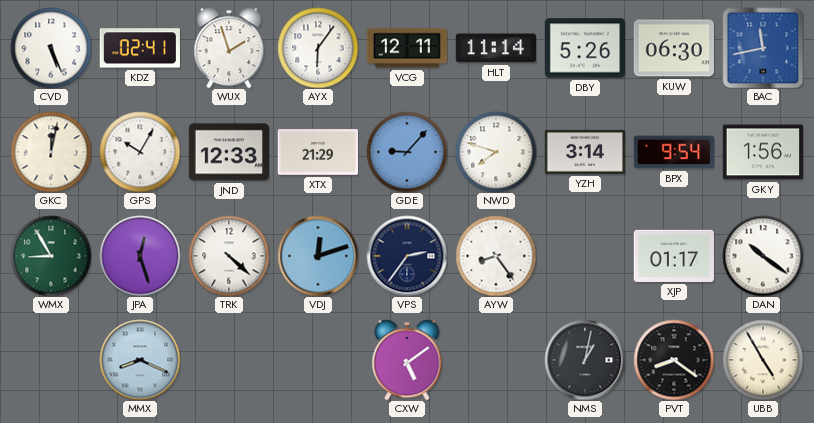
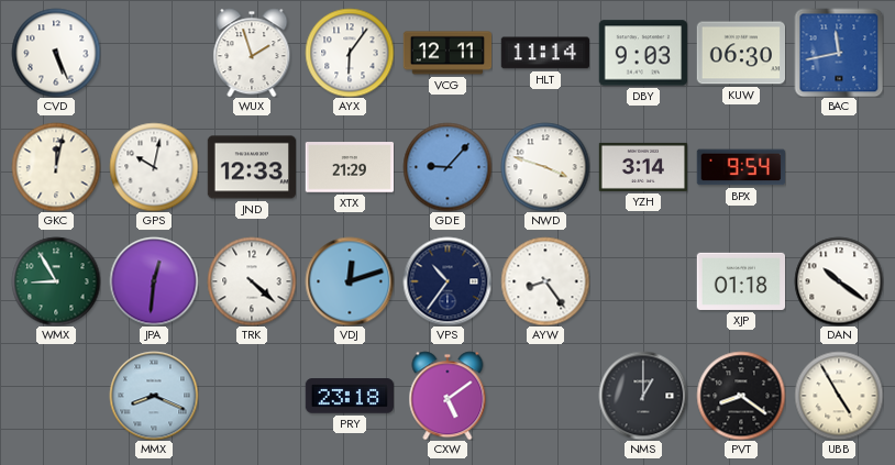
KDZ: 02:41 -> none
DBY: 5:26 -> 9:03
GPS: 10:05 -> 10:02
NWD: 7:48 -> 3:48
GKY: 1:56 -> none
JPA: 12:27 -> 12:31
VPS: 2:36 -> 10:36
XJP: 01:17 -> 01:18
PRY: none -> 23:18
NMS: 1:02 -> 1:00
